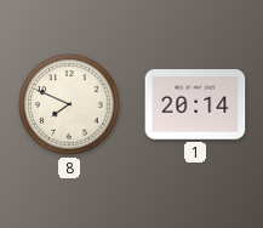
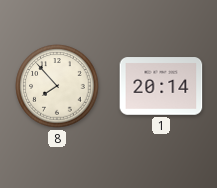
8: 7:49 -> 7:53
